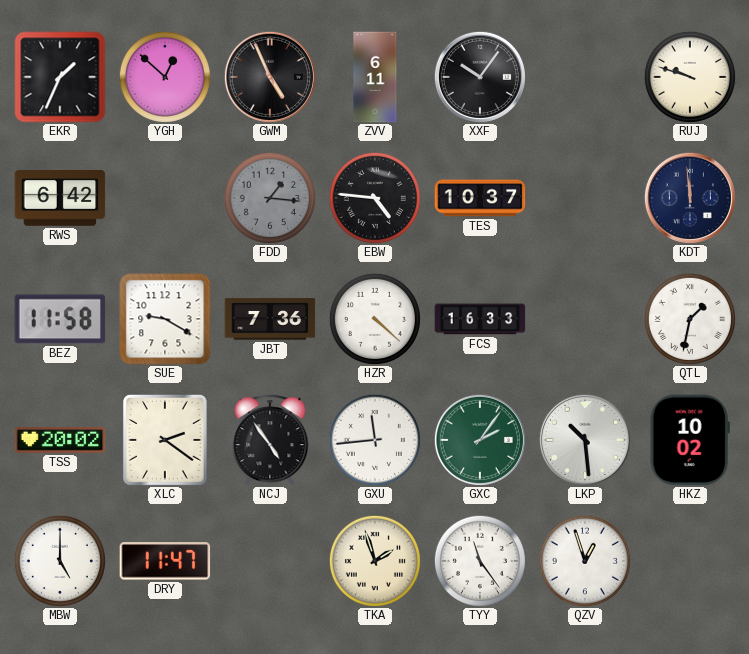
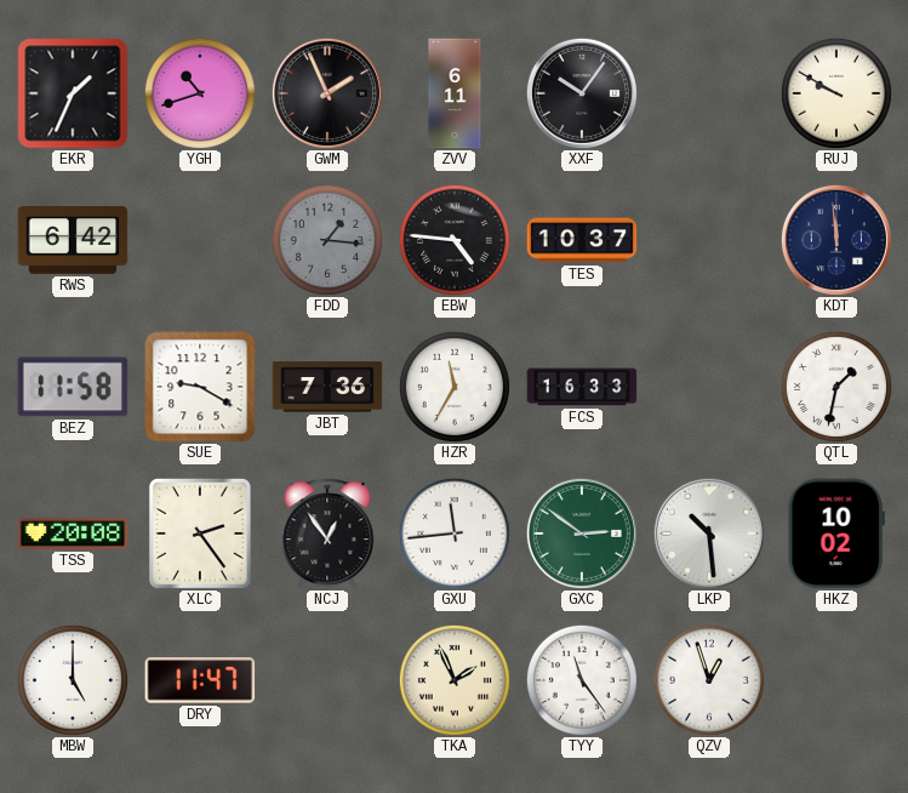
YGH: 12:52 -> 10:42
GWM: 4:56 -> 1:56
RUJ: 9:48 -> 9:50
HZR: 4:22 -> 11:35
TSS: 20:02 -> 20:08
XLC: 2:21 -> 2:24
NCJ: 4:54 -> 12:54
GXC: 2:06 -> 2:51
TKA: 1:57 -> 1:56
